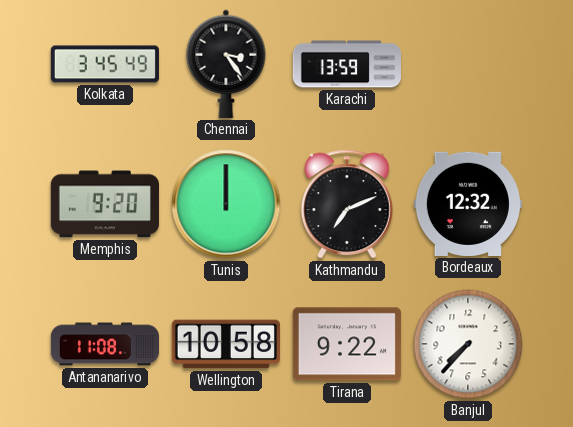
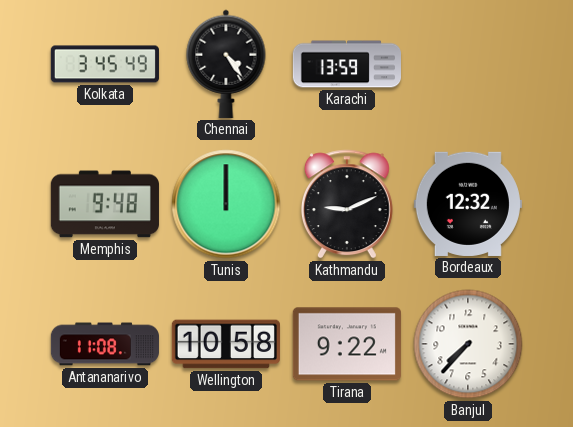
Chennai: 3:24 -> 4:24
Memphis: 9:20 -> 9:48
Kathmandu: 7:11 -> 9:11
